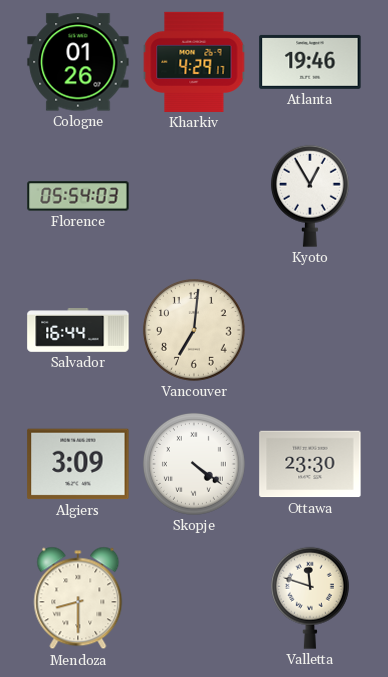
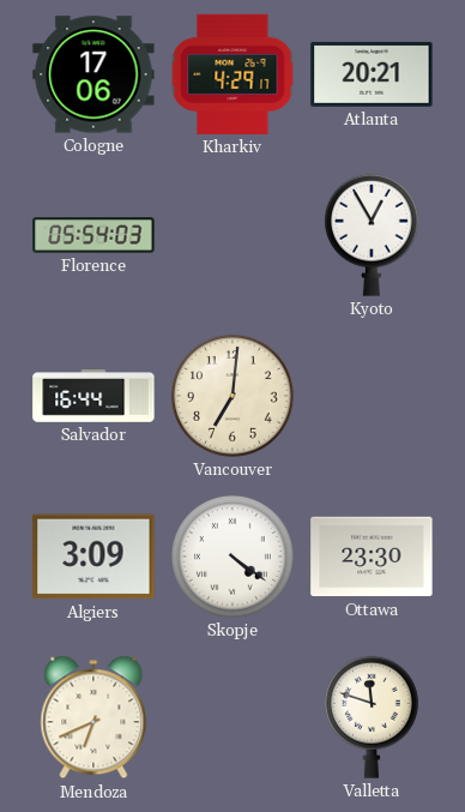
Cologne: 01:26 -> 17:06
Atlanta: 19:46 -> 20:21
Mendoza: 8:30 -> 6:41
